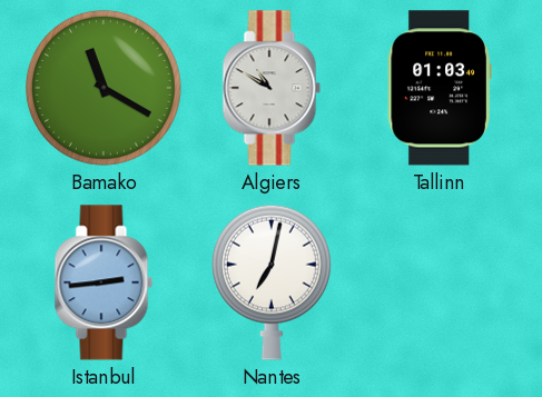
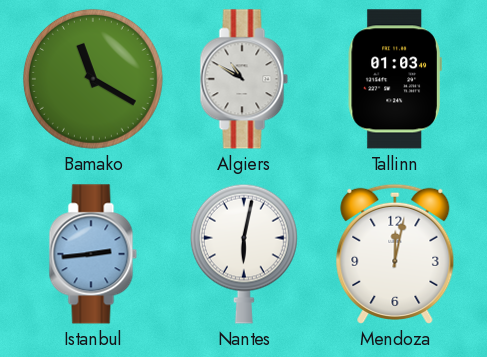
Nantes: 7:02 -> 6:02
Mendoza: none -> 12:02
